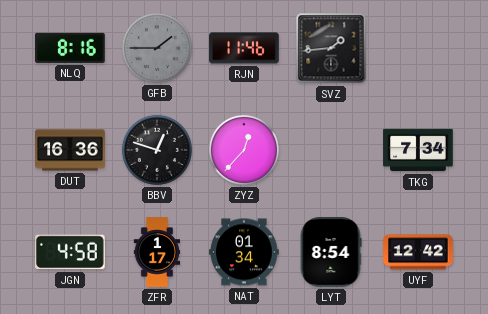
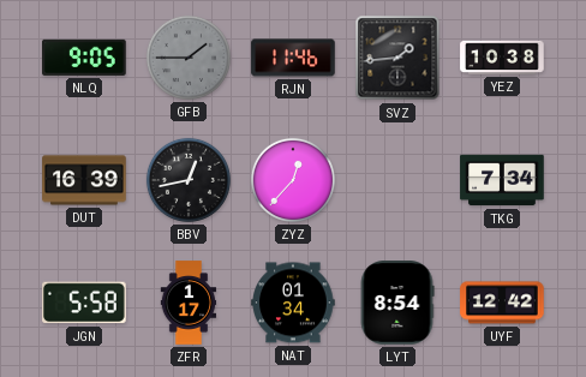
NLQ: 8:16 -> 9:05
YEZ: none -> 10:38
DUT: 16:36 -> 16:39
BBV: 12:48 -> 12:43
JGN: 4:58 -> 5:58
